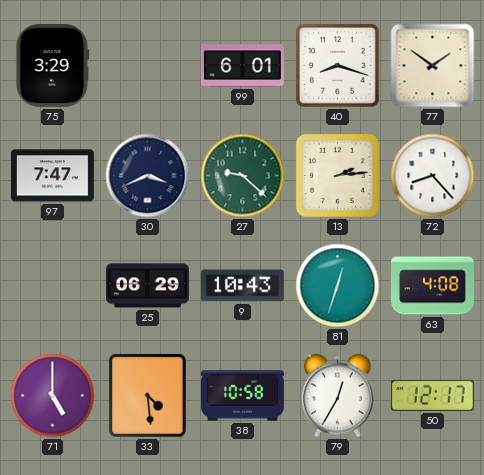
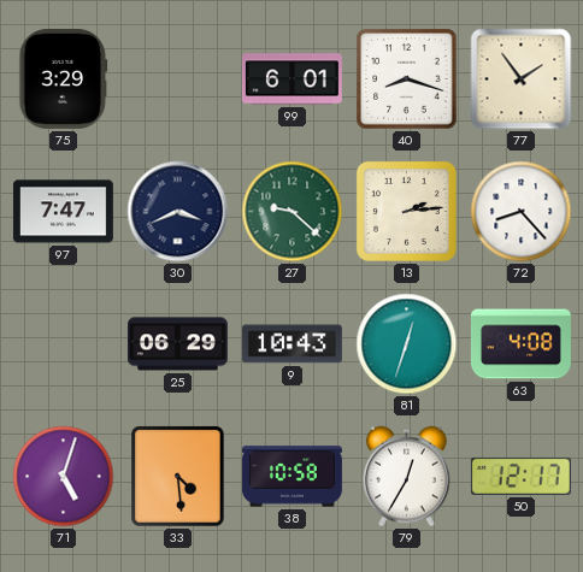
77: 1:51 -> 1:54
71: 5:00 -> 5:03
